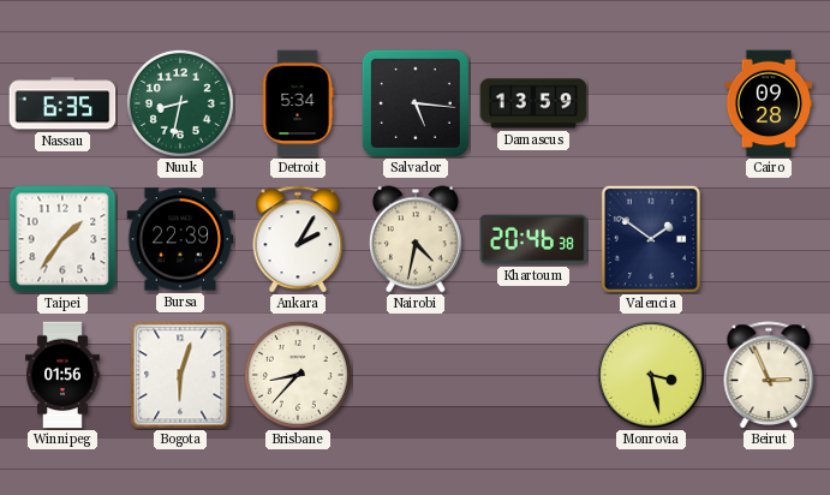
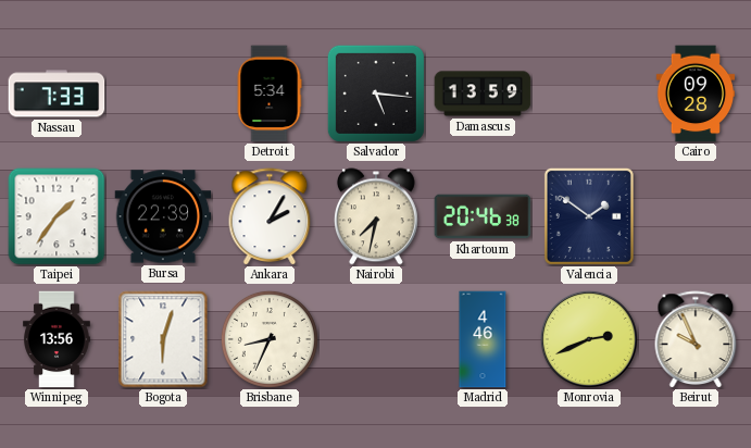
Nassau: 6:35 -> 7:33
Nuuk: 8:32 -> none
Nairobi: 4:32 -> 7:32
Winnipeg: 01:56 -> 13:56
Brisbane: 8:37 -> 8:34
Madrid: none -> 4:46
Monrovia: 3:28 -> 2:41
Beirut: 2:56 -> 9:56
